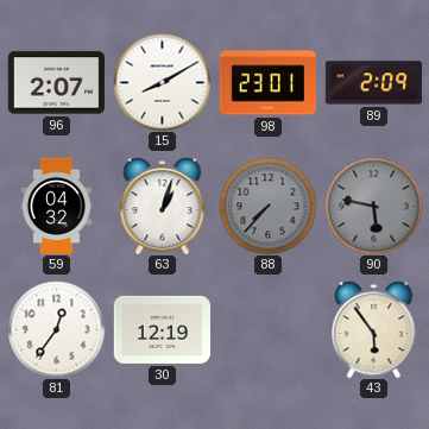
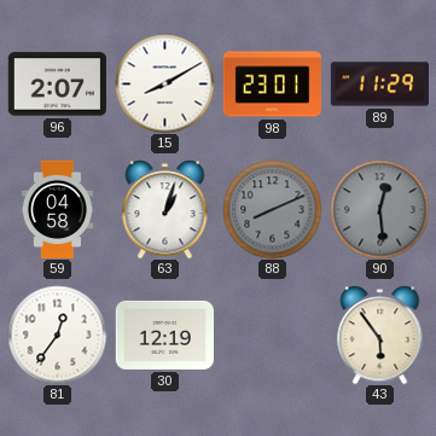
89: 2:09 -> 11:29
59: 04:32 -> 04:58
88: 7:37 -> 8:11
90: 5:47 -> 12:29
